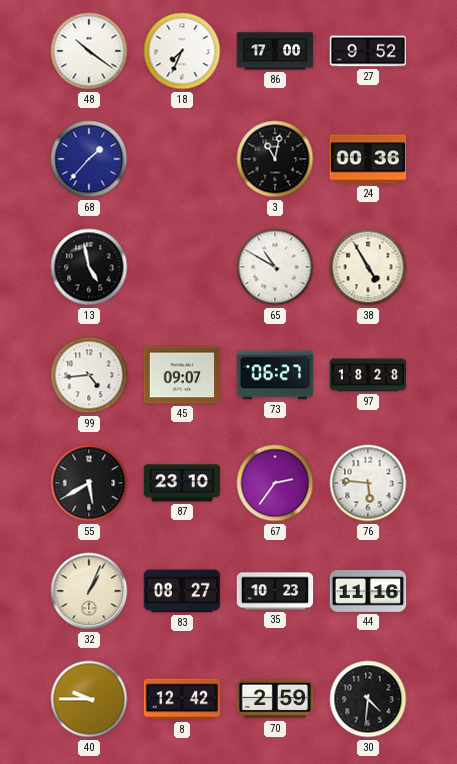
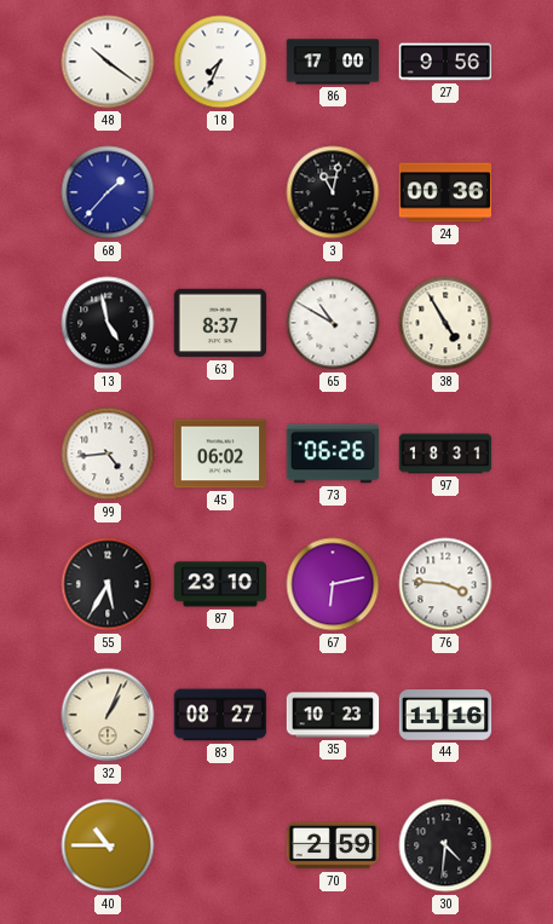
27: 9:52 -> 9:56
63: none -> 8:37
45: 09:07 -> 06:02
73: 06:27 -> 06:26
97: 18:28 -> 18:31
55: 5:40 -> 5:35
67: 2:36 -> 6:13
76: 5:46 -> 3:46
40: 9:45 -> 10:45
8: 12:42 -> none
